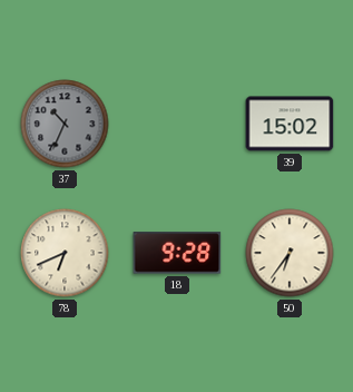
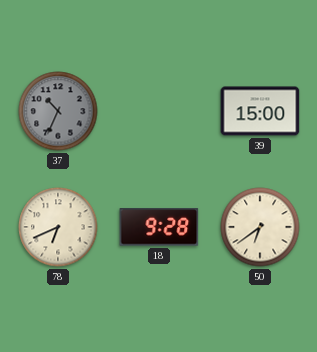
39: 15:02 -> 15:00
50: 6:36 -> 6:39
